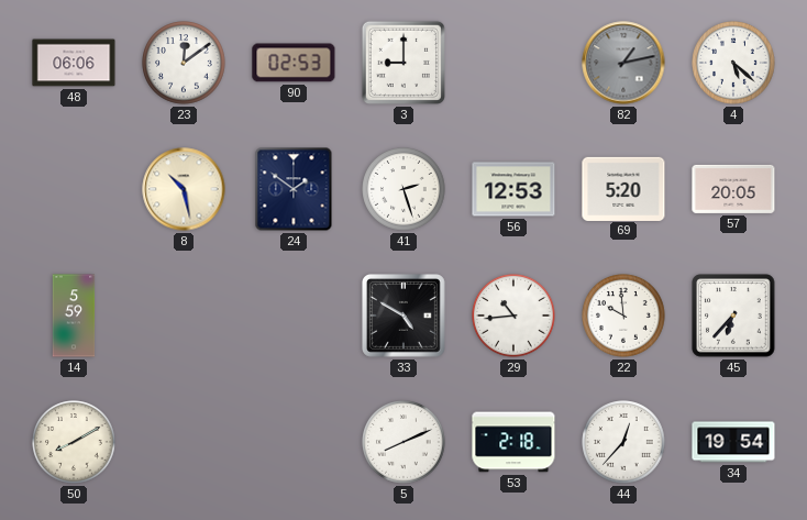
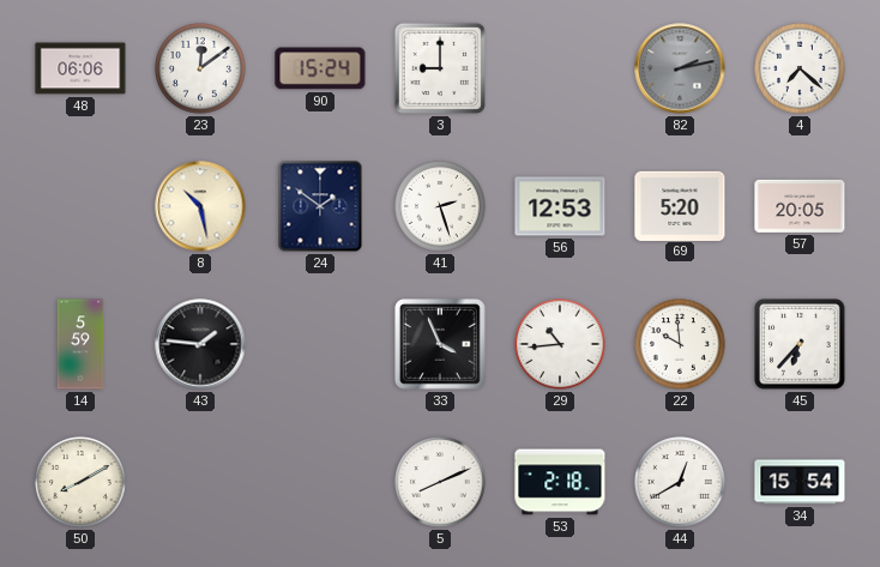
90: 02:53 -> 15:24
82: 1:13 -> 2:13
4: 5:22 -> 7:22
43: none -> 1:46
33: 4:50 -> 3:56
44: 12:37 -> 12:40
34: 19:54 -> 15:54
